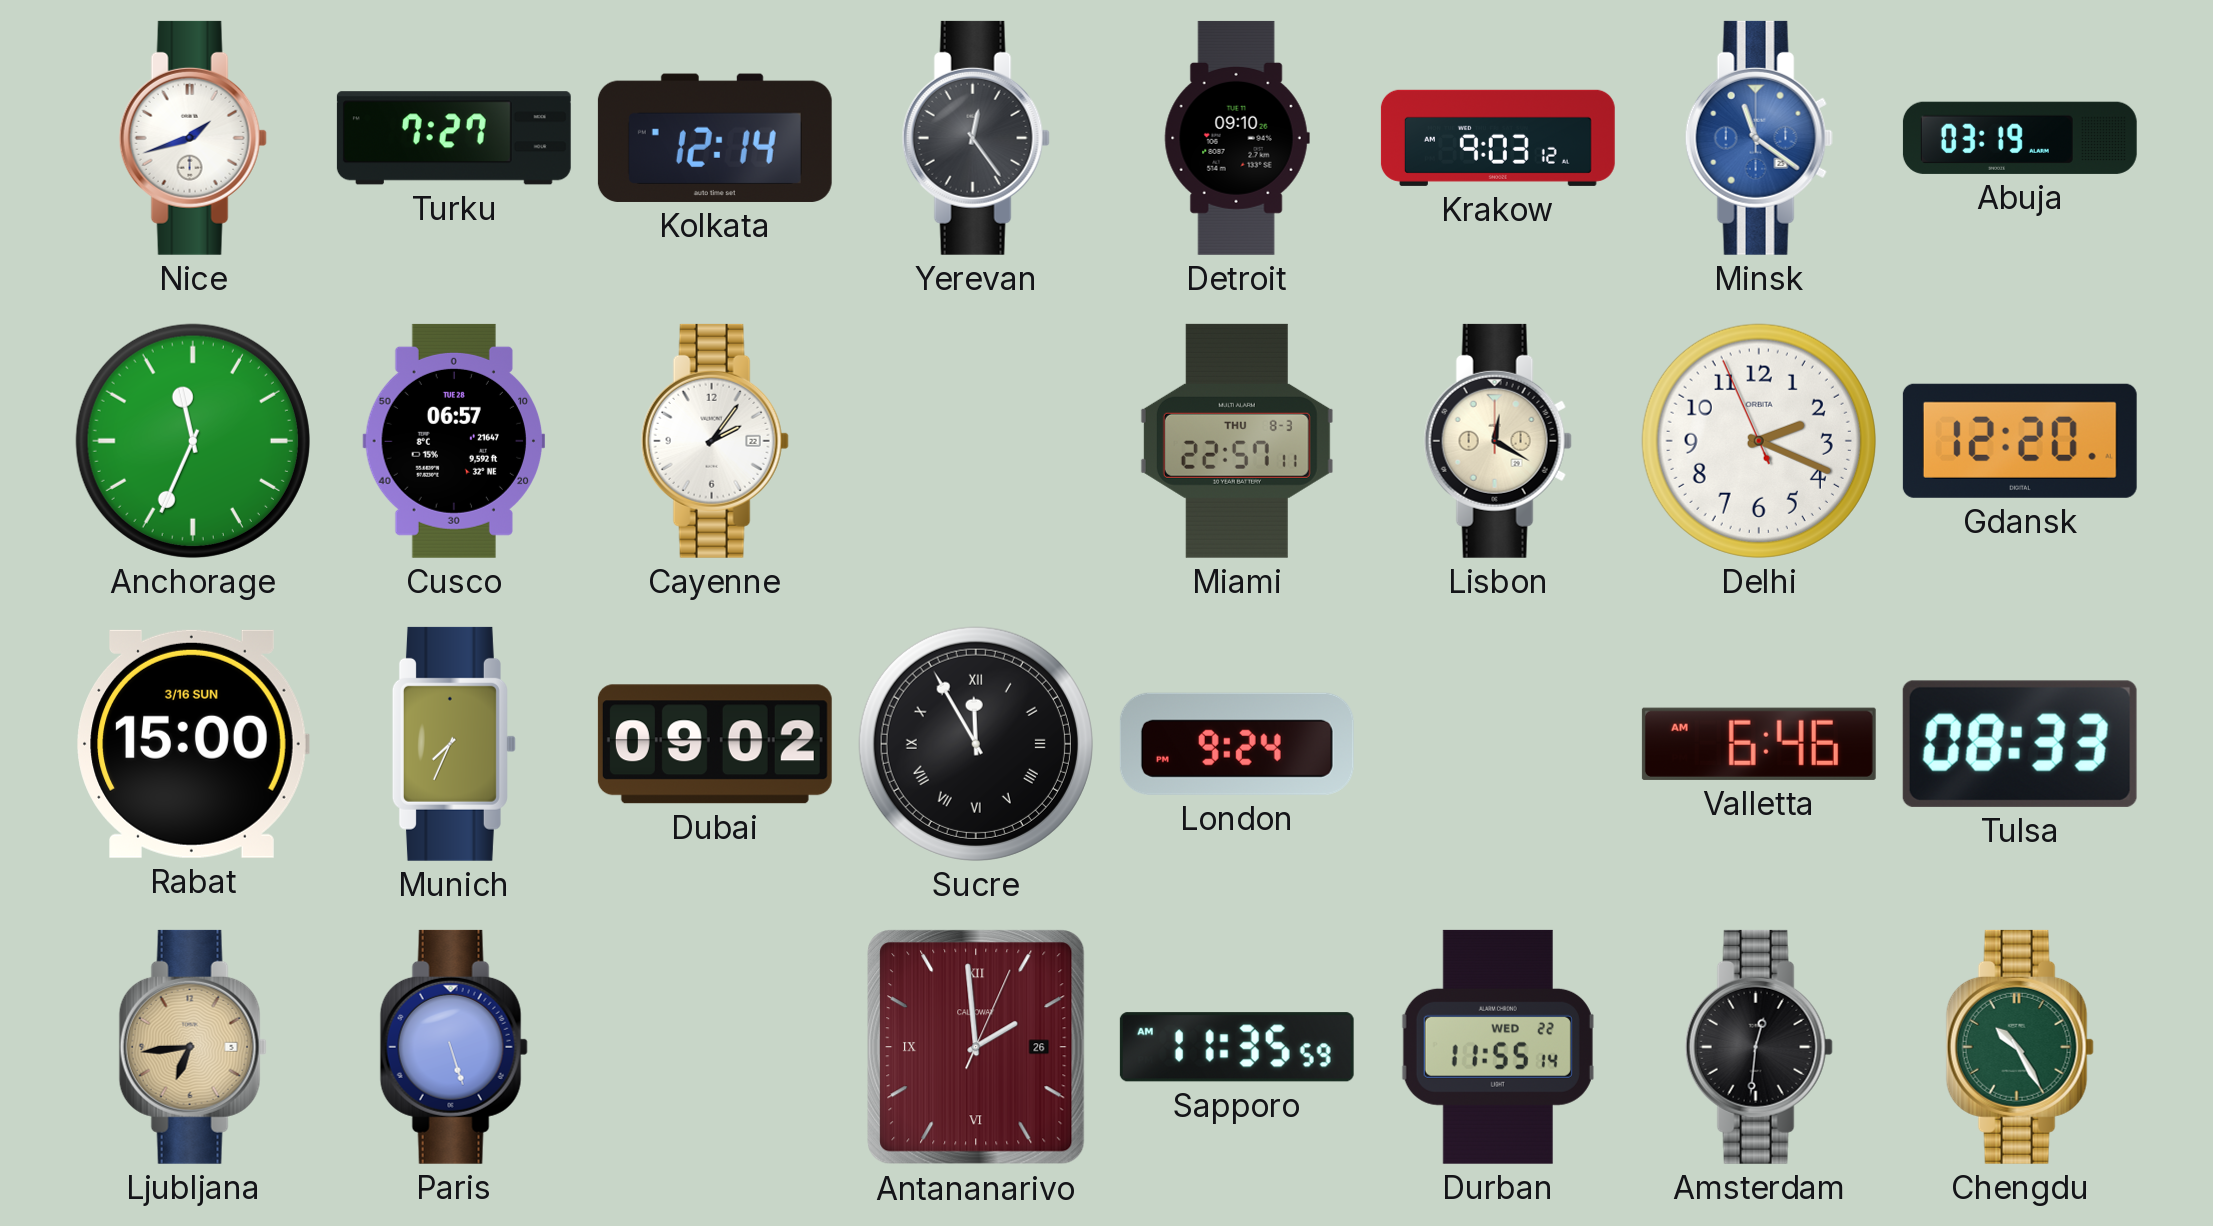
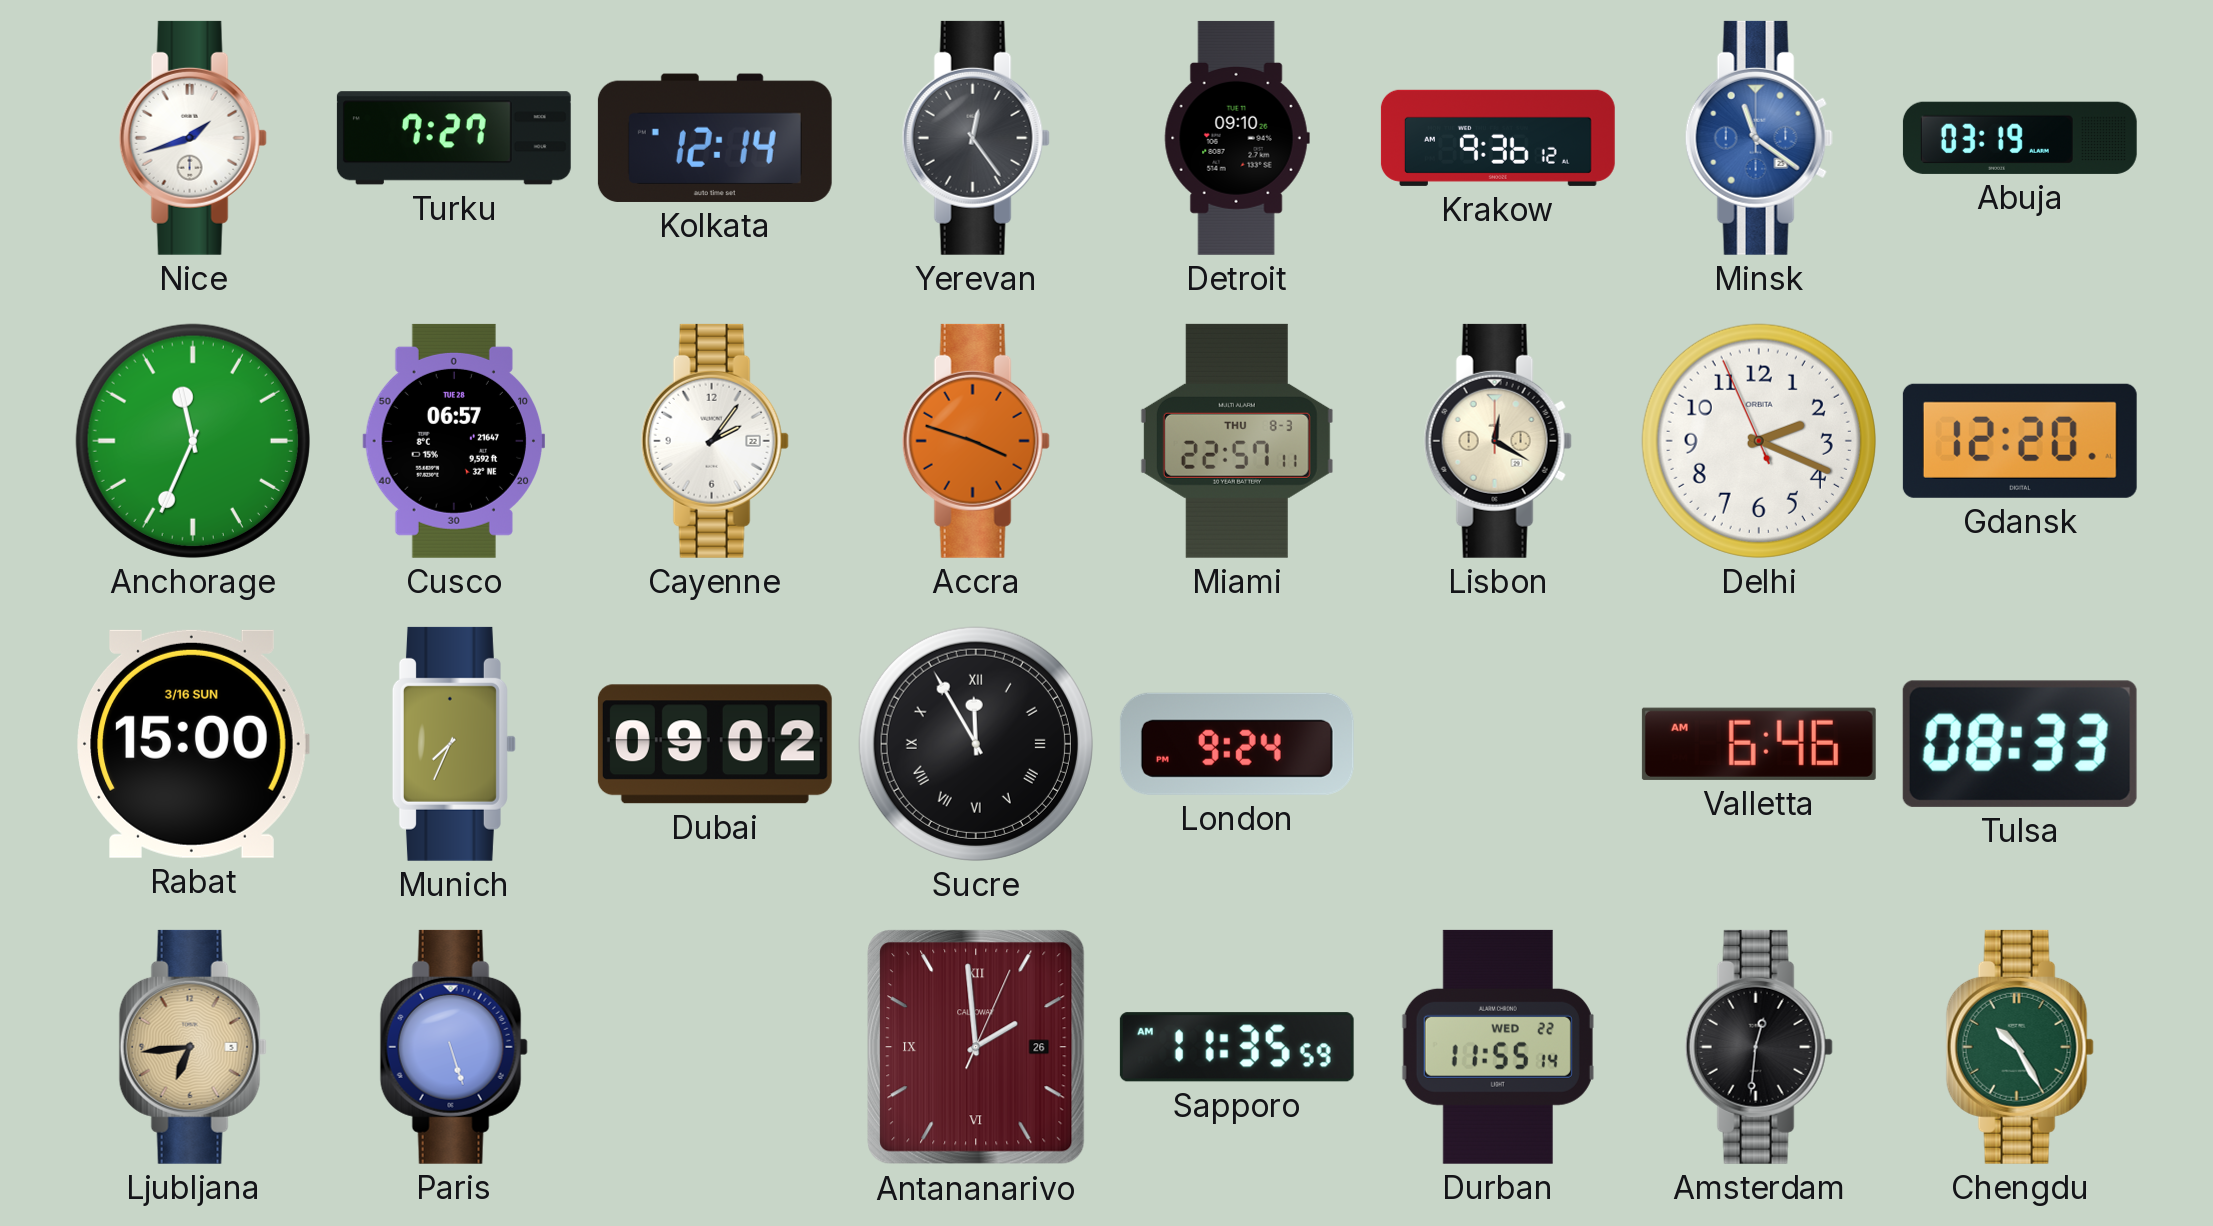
Krakow: 9:03 -> 9:36
Accra: none -> 3:48
